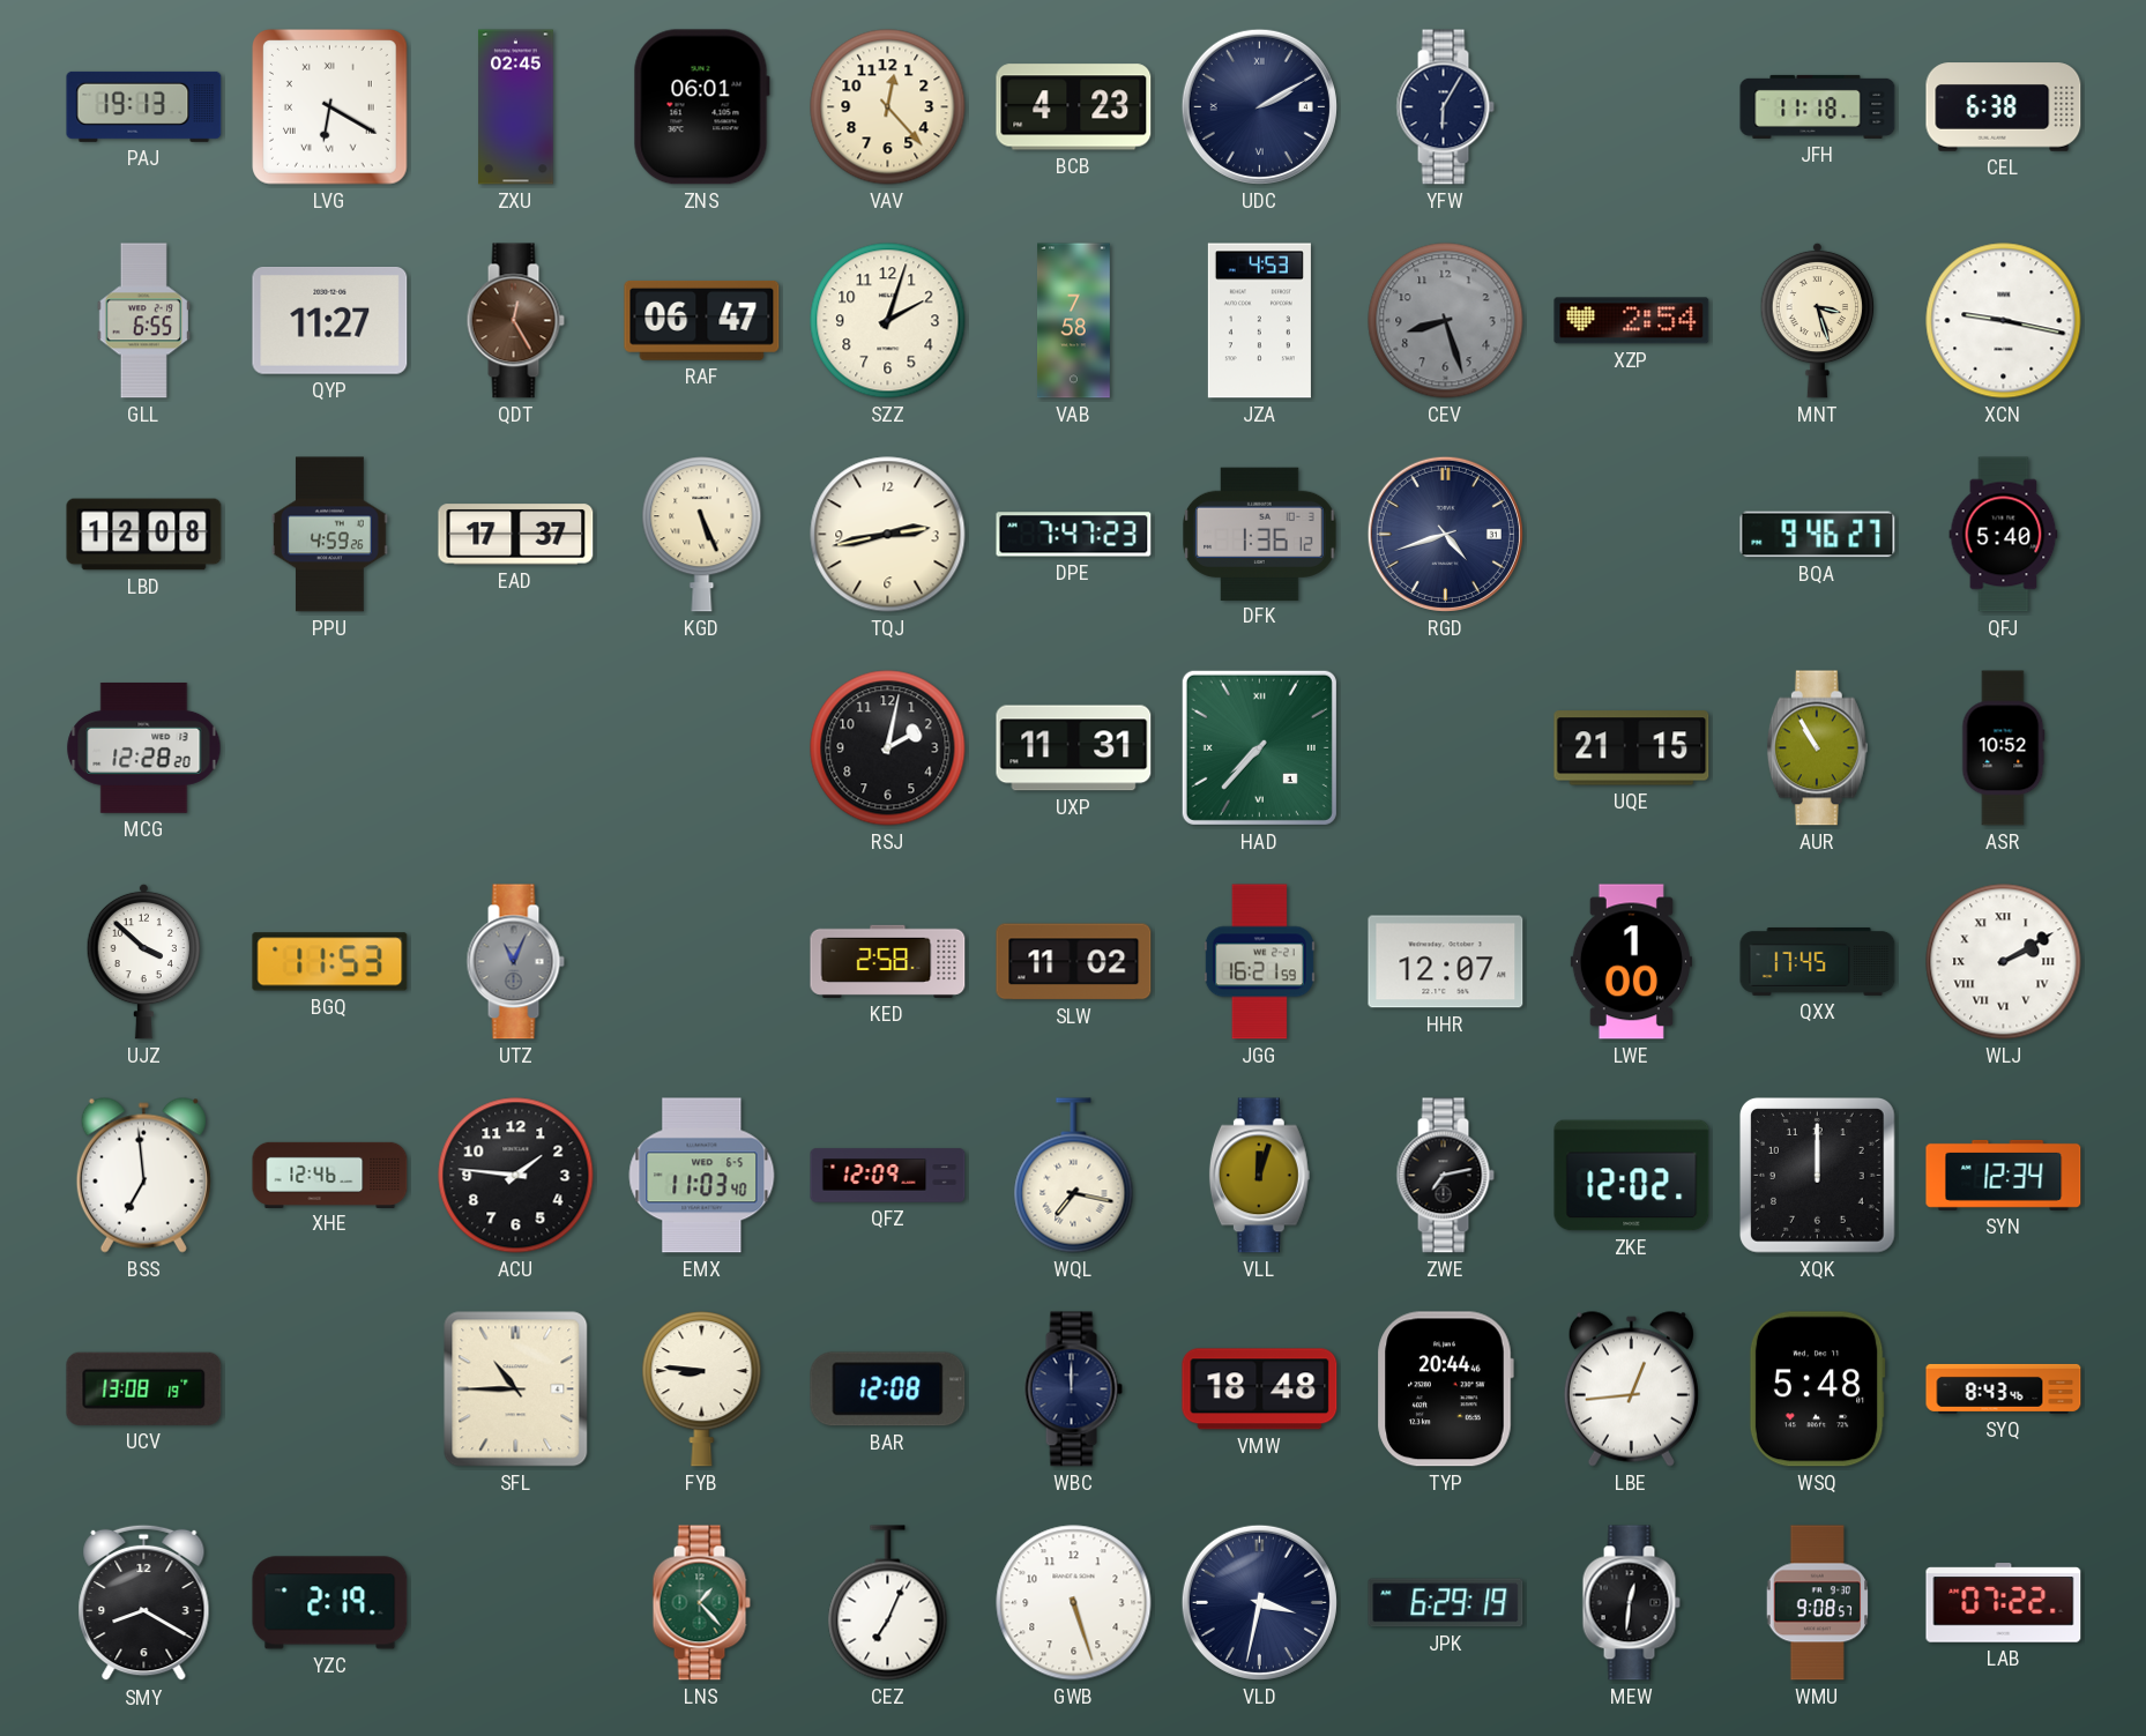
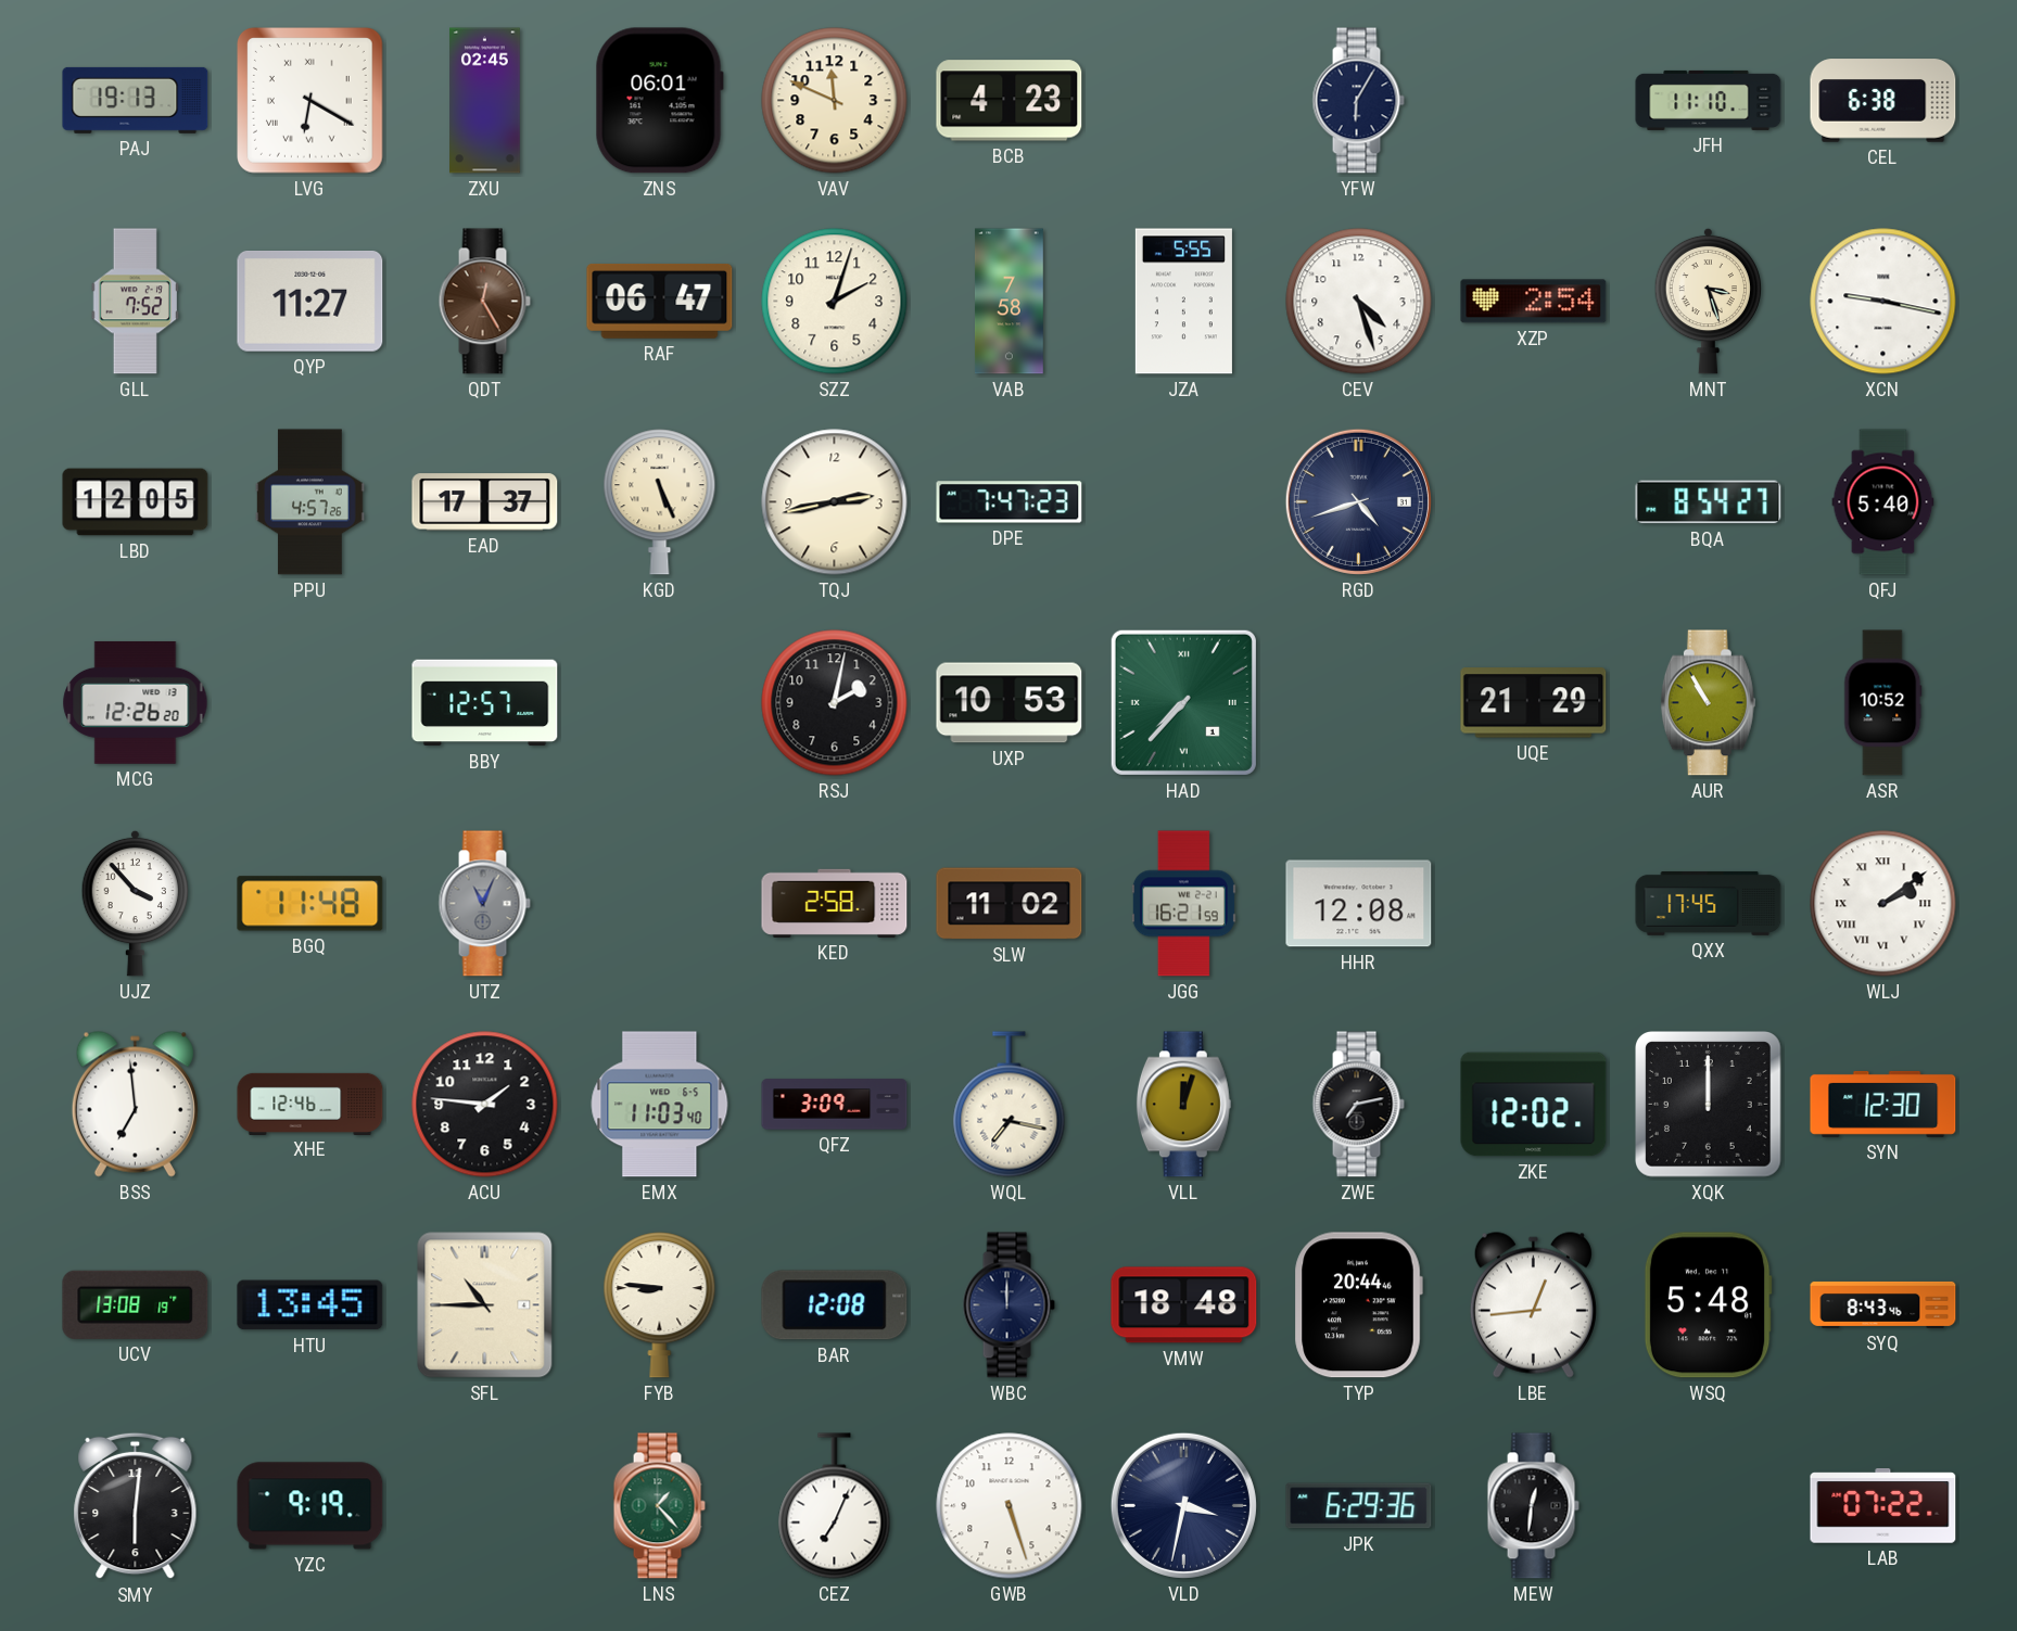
VAV: 12:23 -> 11:49
UDC: 2:10 -> none
JFH: 11:18 -> 11:10
GLL: 6:55 -> 7:52
JZA: 4:53 -> 5:55
CEV: 8:27 -> 4:27
CEV dial: grey -> white
LBD: 12:08 -> 12:05
PPU: 4:59 -> 4:57
DFK: 1:36 -> none
BQA: 9:46 -> 8:54
MCG: 12:28 -> 12:26
BBY: none -> 12:57
UXP: 11:31 -> 10:53
UQE: 21:15 -> 21:29
UJZ: 3:52 -> 3:53
BGQ: 11:53 -> 11:48
HHR: 12:07 -> 12:08
LWE: 1:00 -> none
WLJ: 2:10 -> 2:09
QFZ: 12:09 -> 3:09
SYN: 12:34 -> 12:30
HTU: none -> 13:45
SMY: 8:20 -> 6:01
YZC: 2:19 -> 9:19
JPK: 6:29:19 -> 6:29:36
WMU: 9:08 -> none
